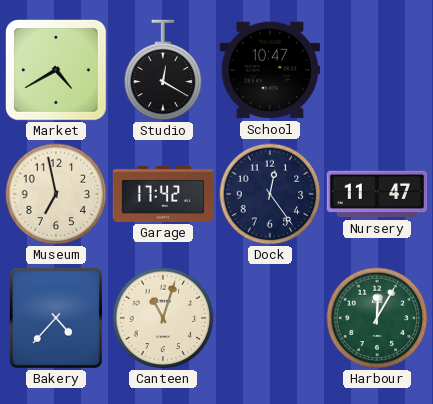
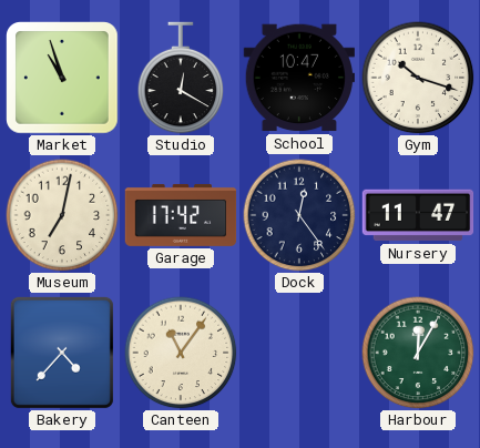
Market: 4:40 -> 10:57
Gym: none -> 10:18
Museum: 6:58 -> 7:02
Canteen: 11:03 -> 11:06
